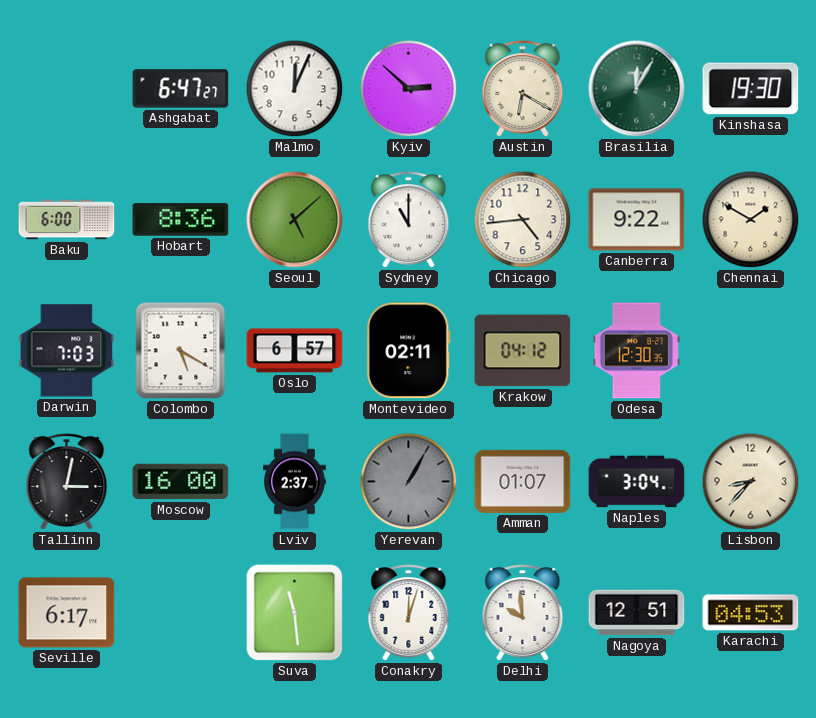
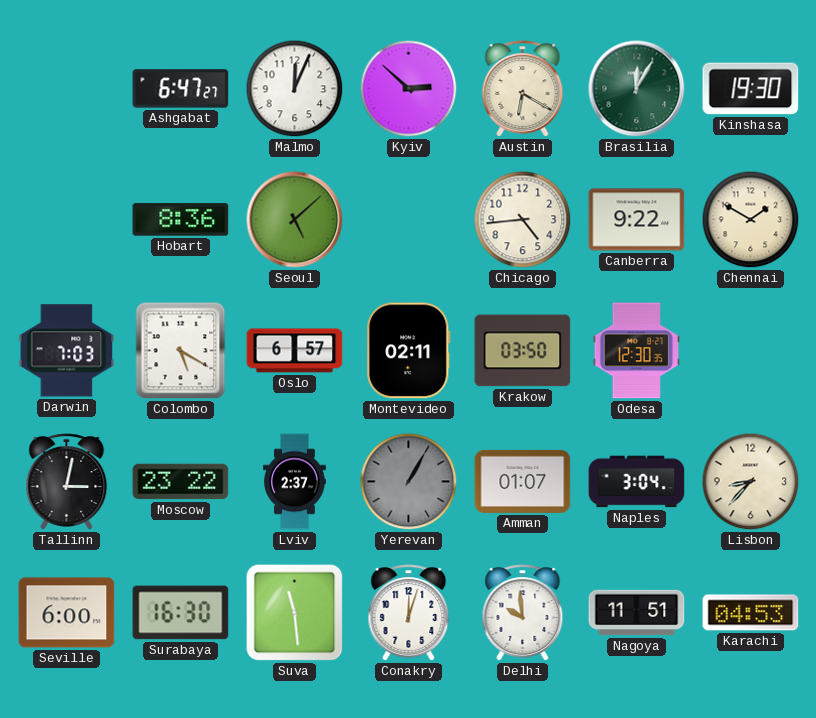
Baku: 6:00 -> none
Sydney: 11:00 -> none
Krakow: 04:12 -> 03:50
Moscow: 16:00 -> 23:22
Seville: 6:17 -> 6:00
Surabaya: none -> 16:30
Nagoya: 12:51 -> 11:51
